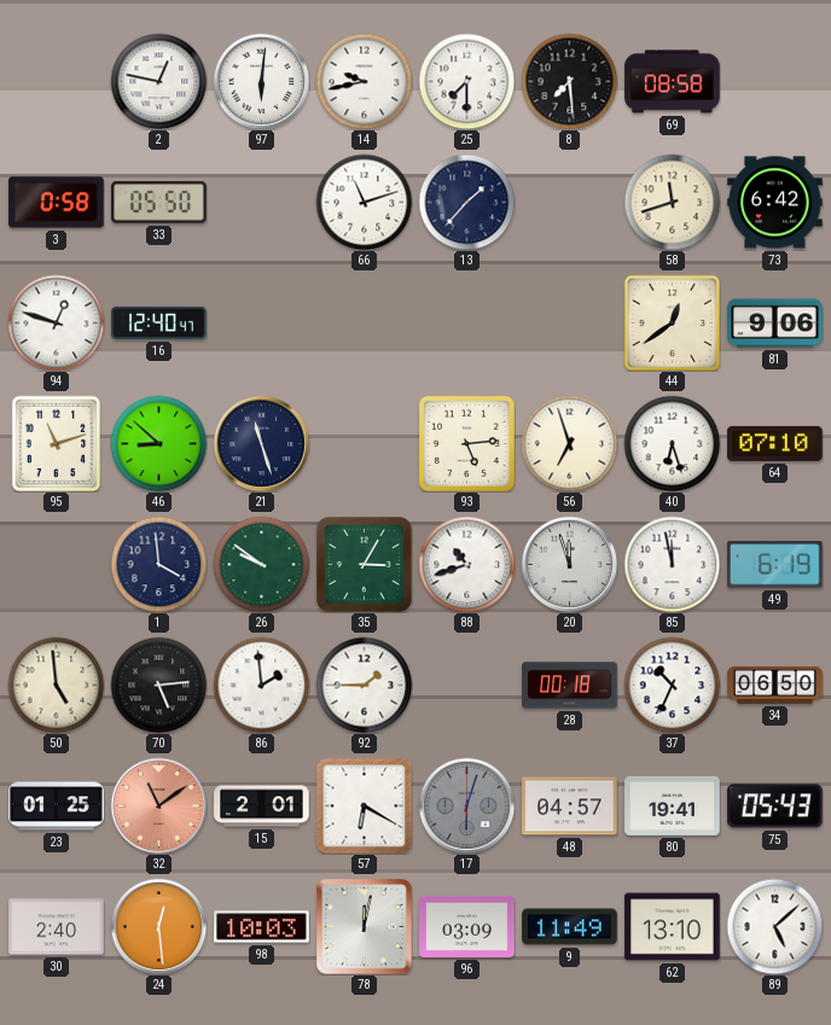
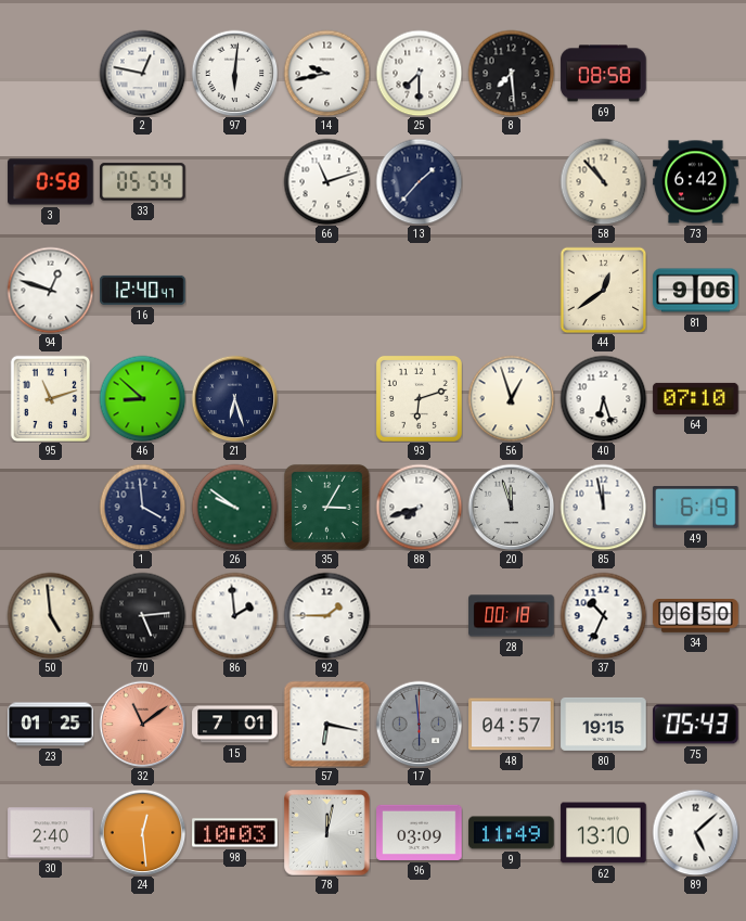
33: 05:50 -> 05:54
58: 11:42 -> 10:53
21: 11:27 -> 6:27
93: 5:14 -> 6:12
56: 6:57 -> 12:57
88: 10:42 -> 7:42
15: 2:01 -> 7:01
57: 6:20 -> 6:17
17: 6:03 -> 5:59
80: 19:41 -> 19:15
